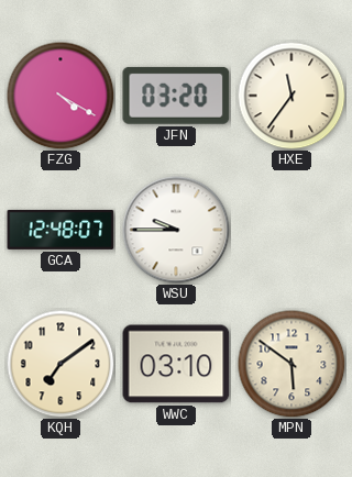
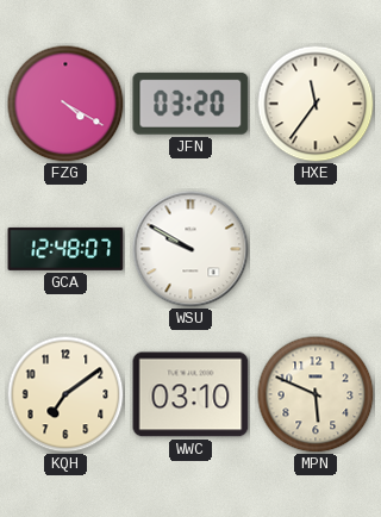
WSU: 9:45 -> 9:50
MPN: 5:51 -> 5:49
